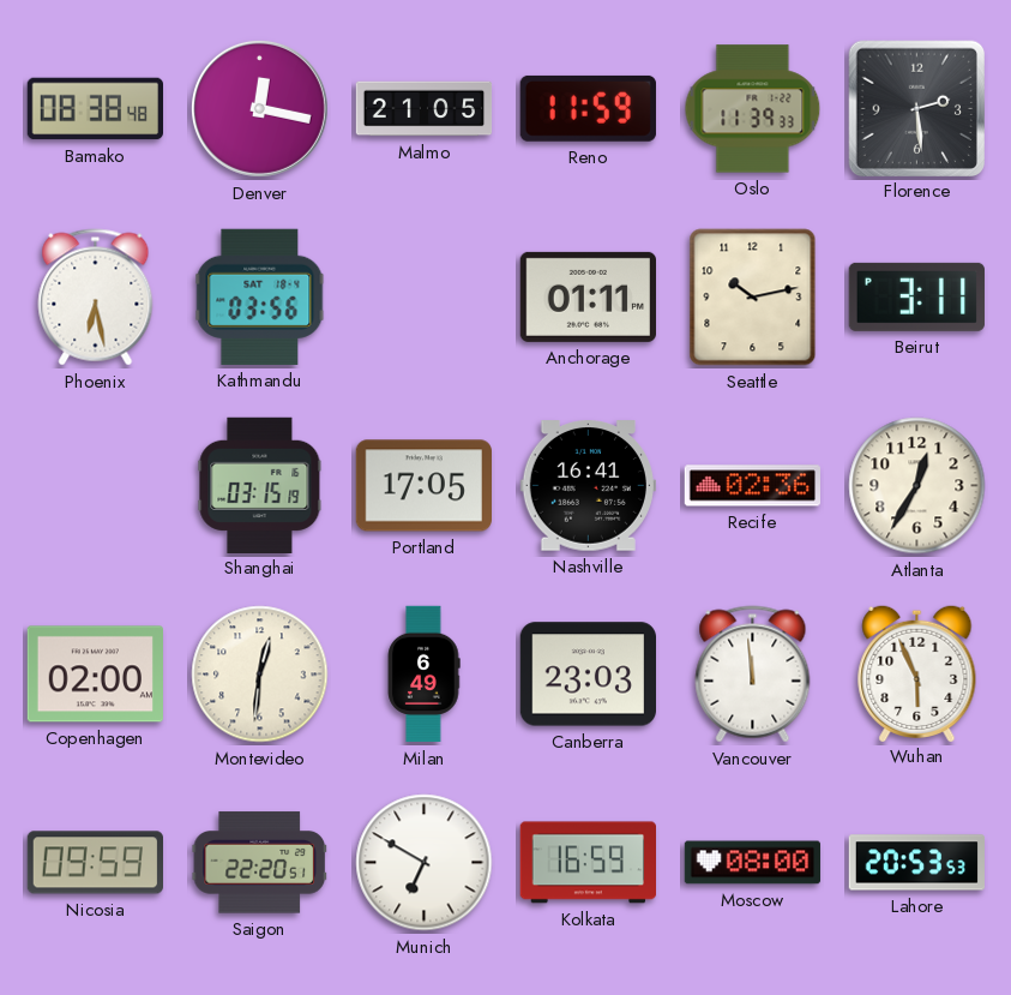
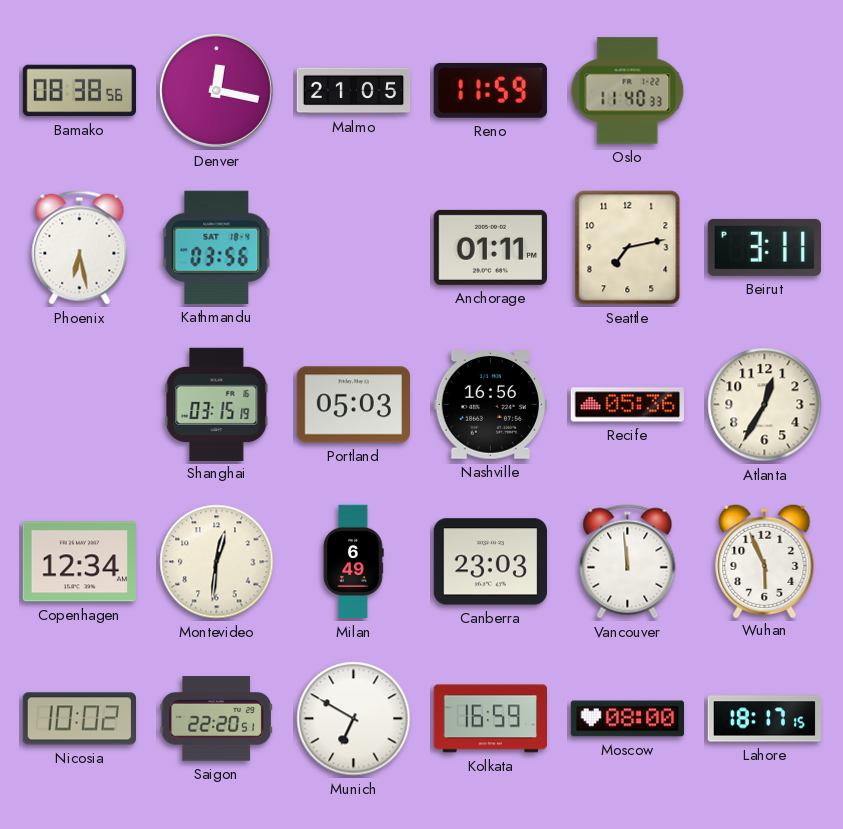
Bamako: 08:38:48 -> 08:38:56
Oslo: 11:39 -> 11:40
Florence: 2:29 -> none
Seattle: 10:13 -> 7:13
Portland: 17:05 -> 05:03
Nashville: 16:41 -> 16:56
Recife: 02:36 -> 05:36
Copenhagen: 02:00 -> 12:34
Nicosia: 09:59 -> 10:02
Lahore: 20:53 -> 18:17
